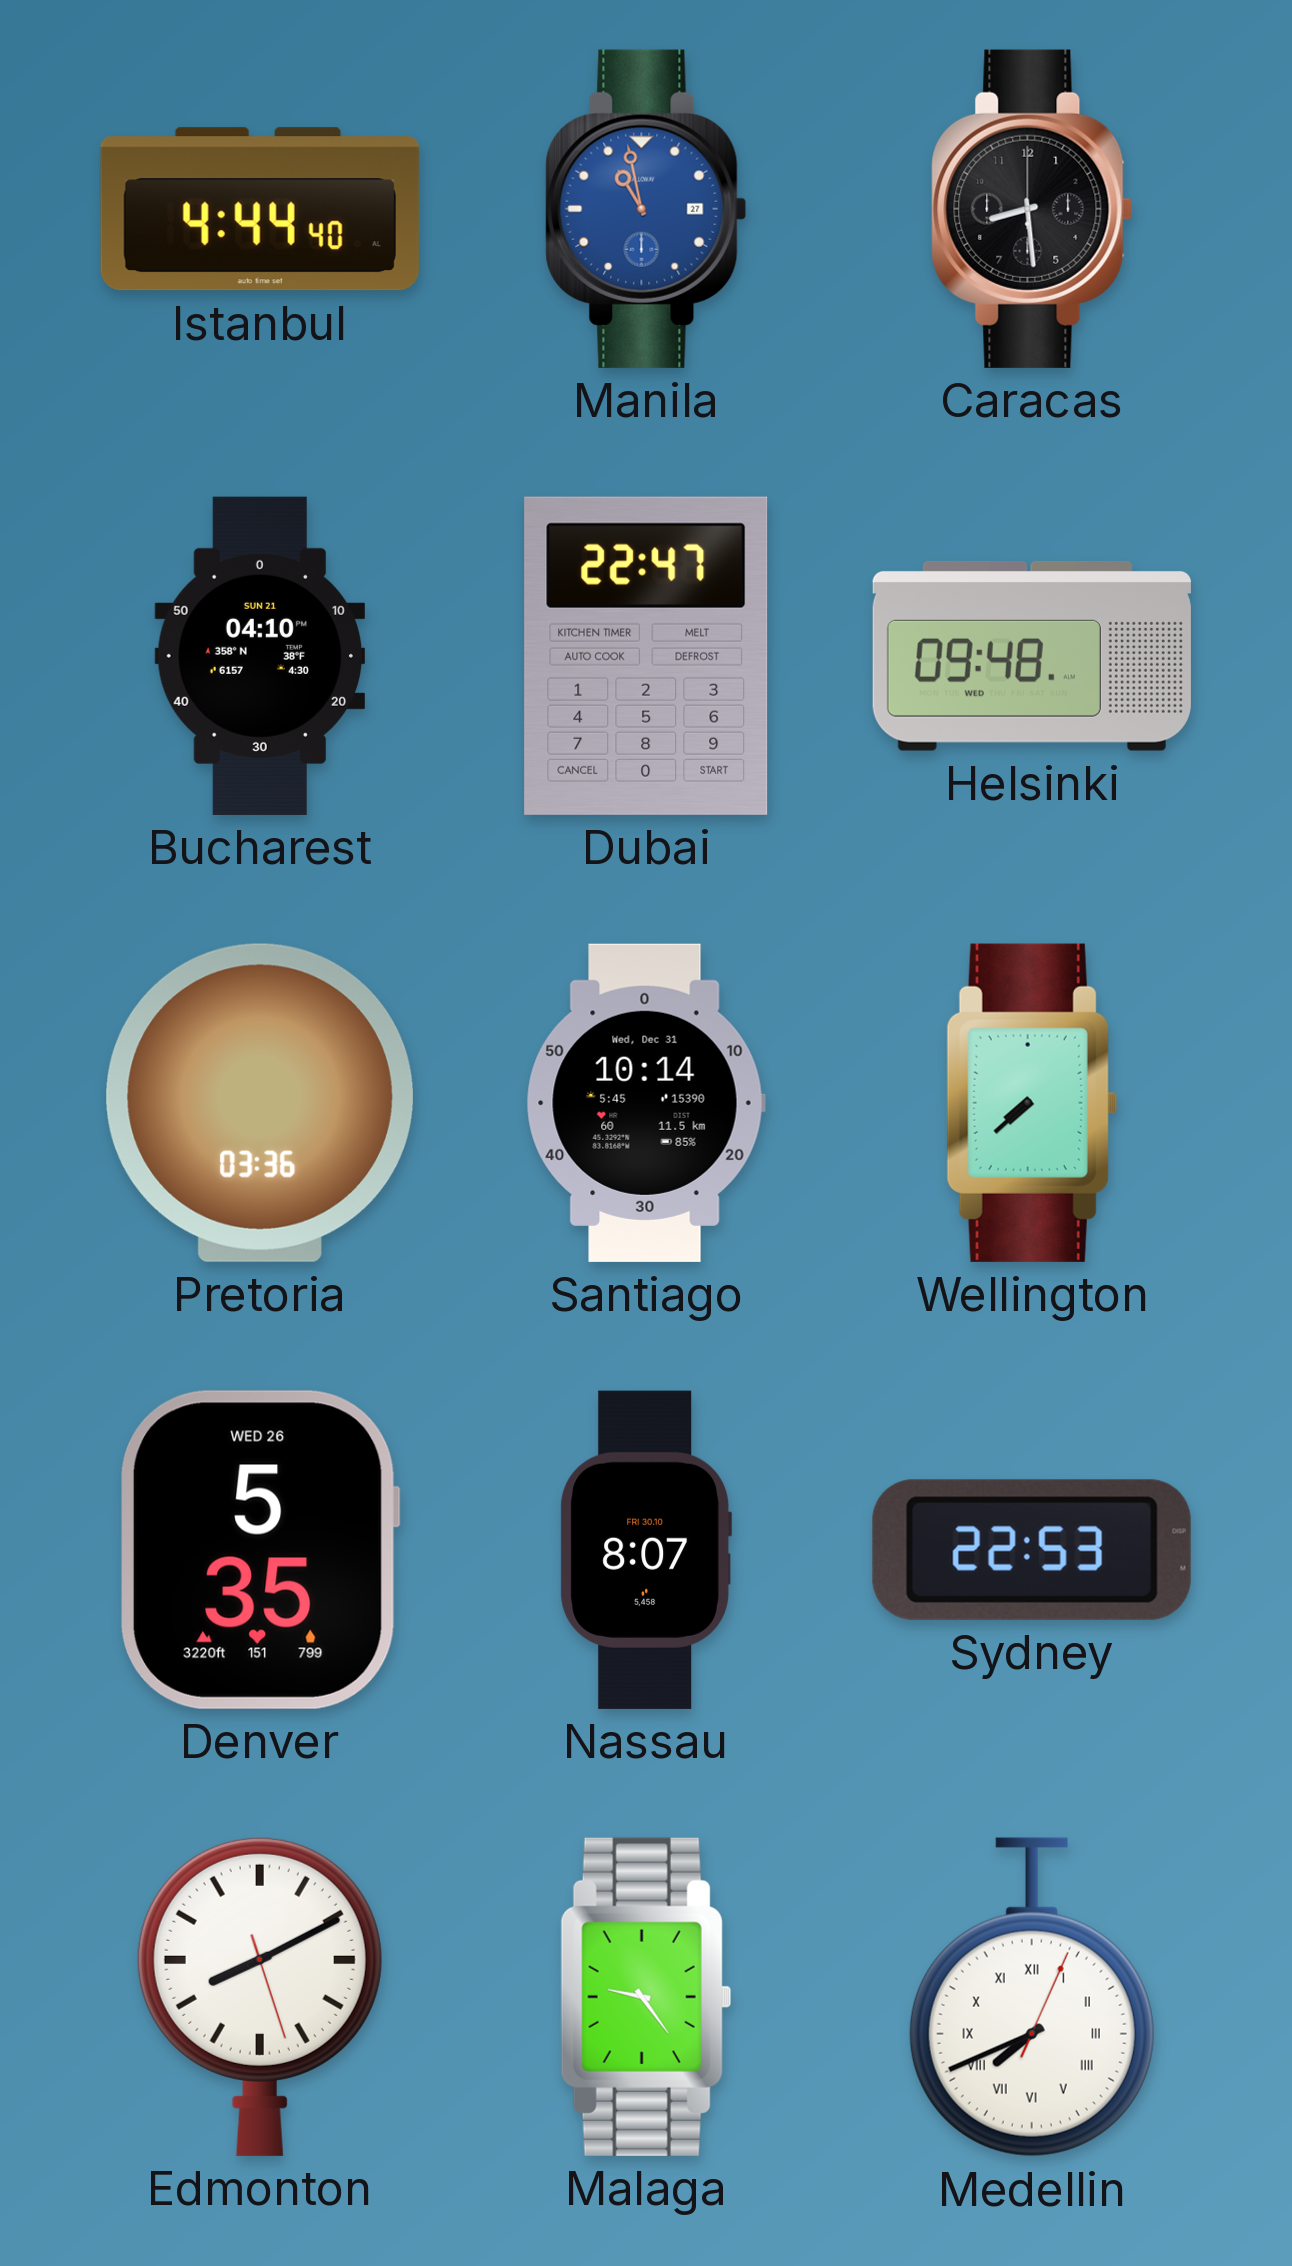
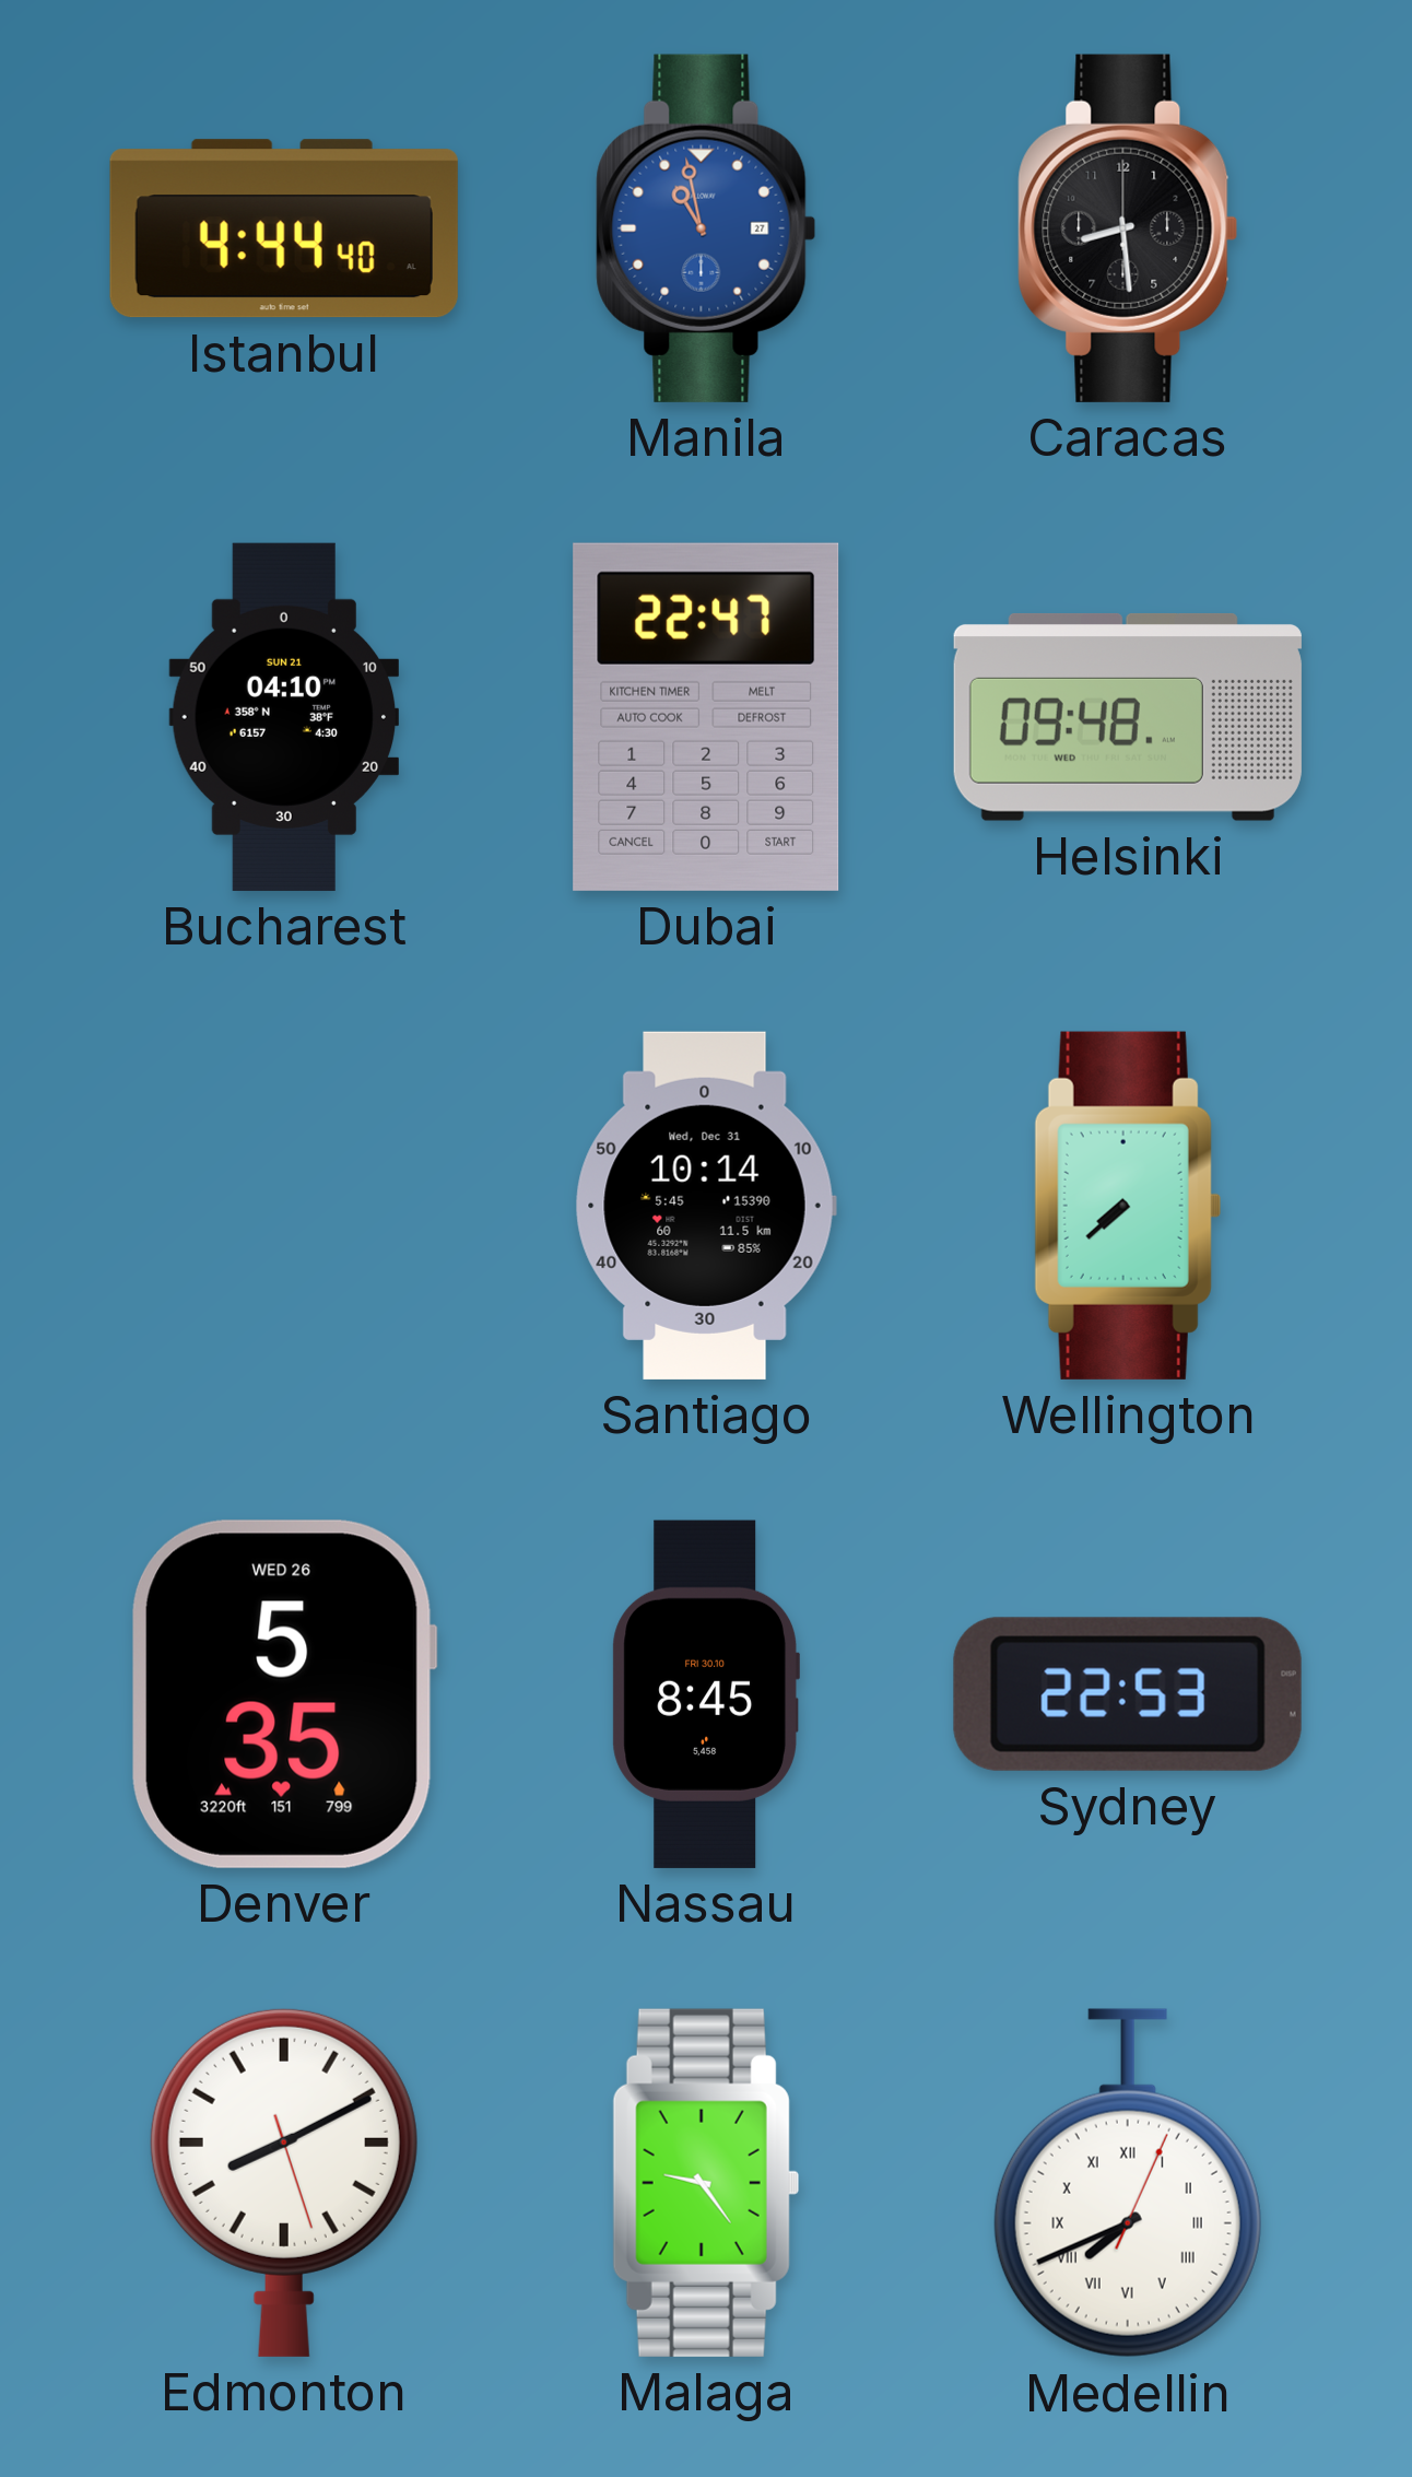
Pretoria: 03:36 -> none
Nassau: 8:07 -> 8:45
